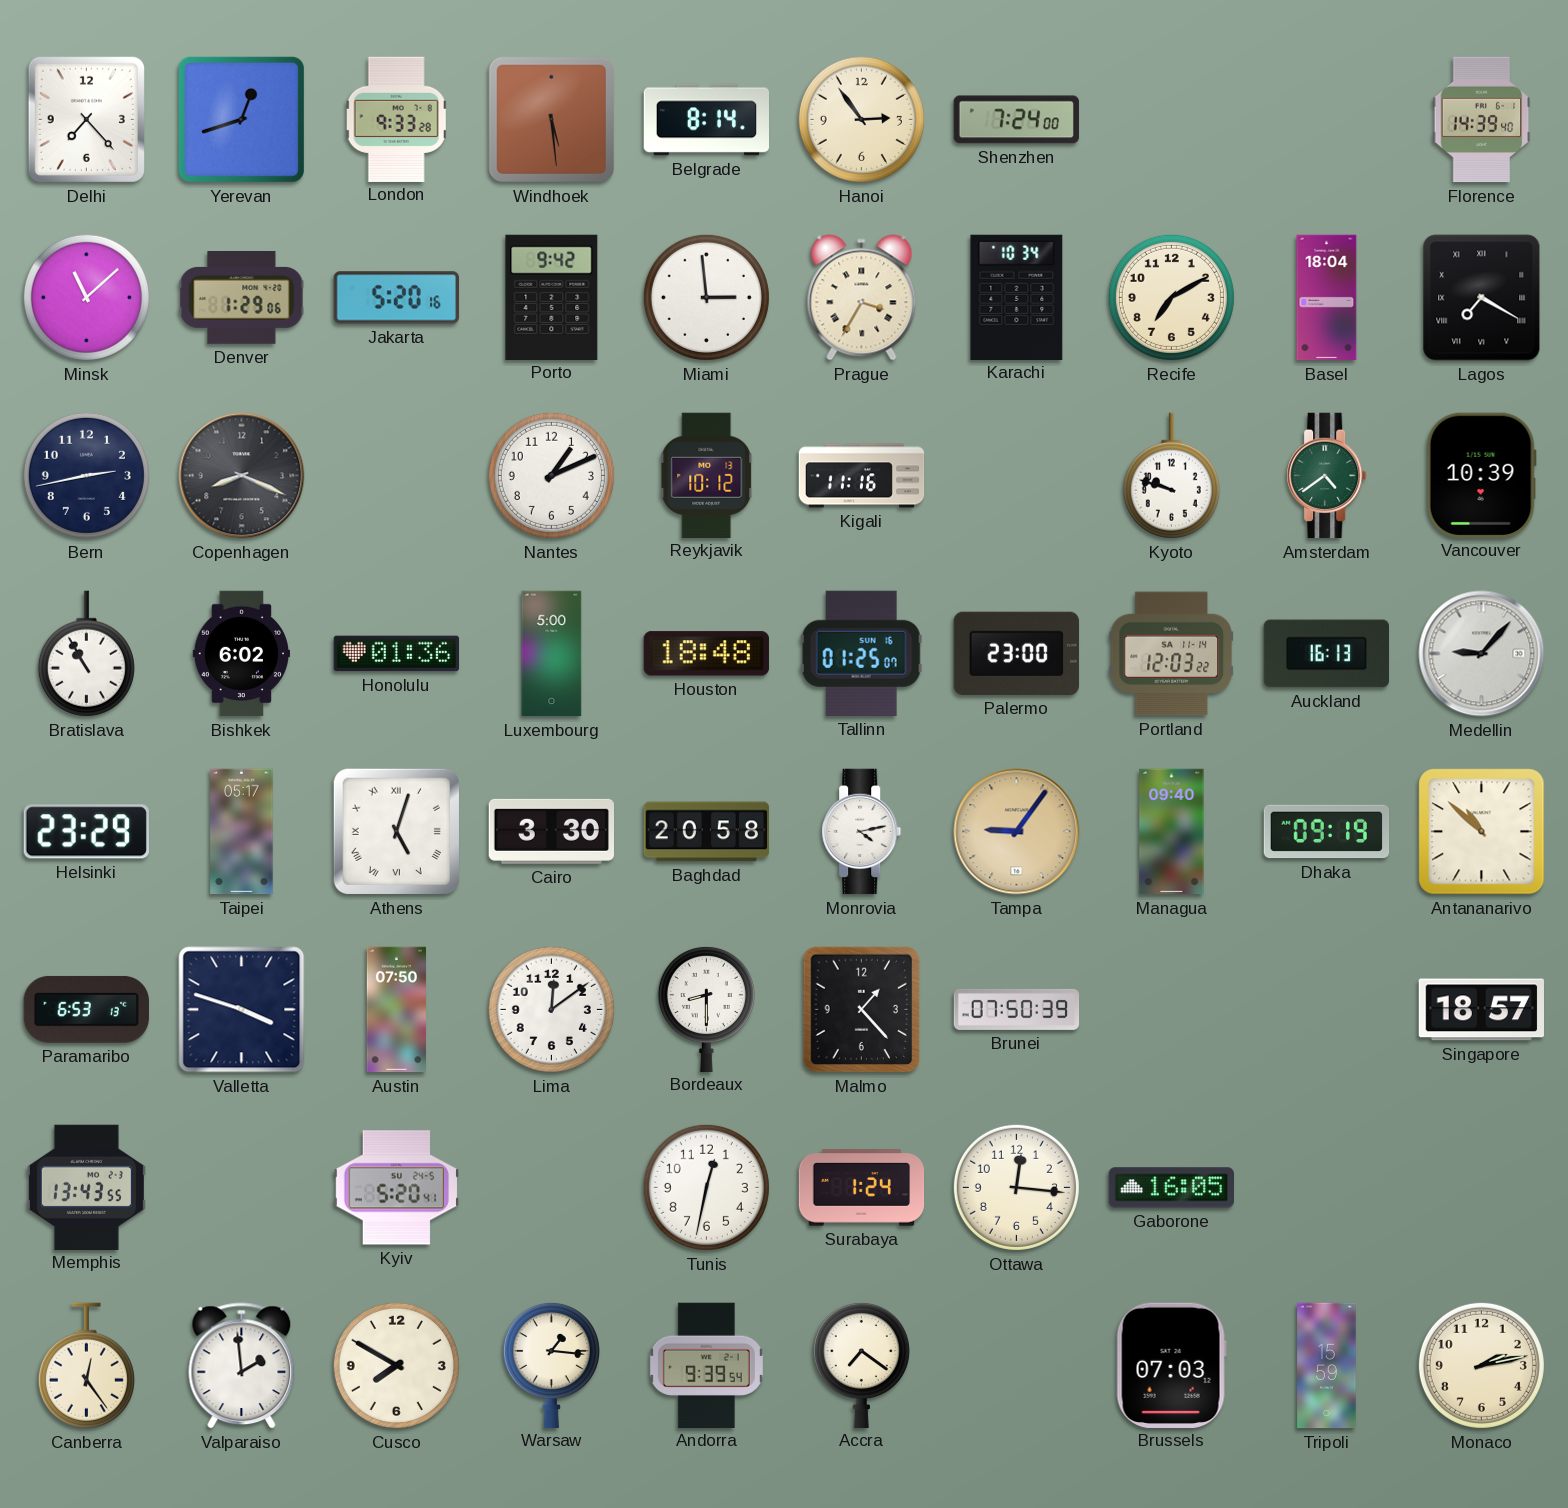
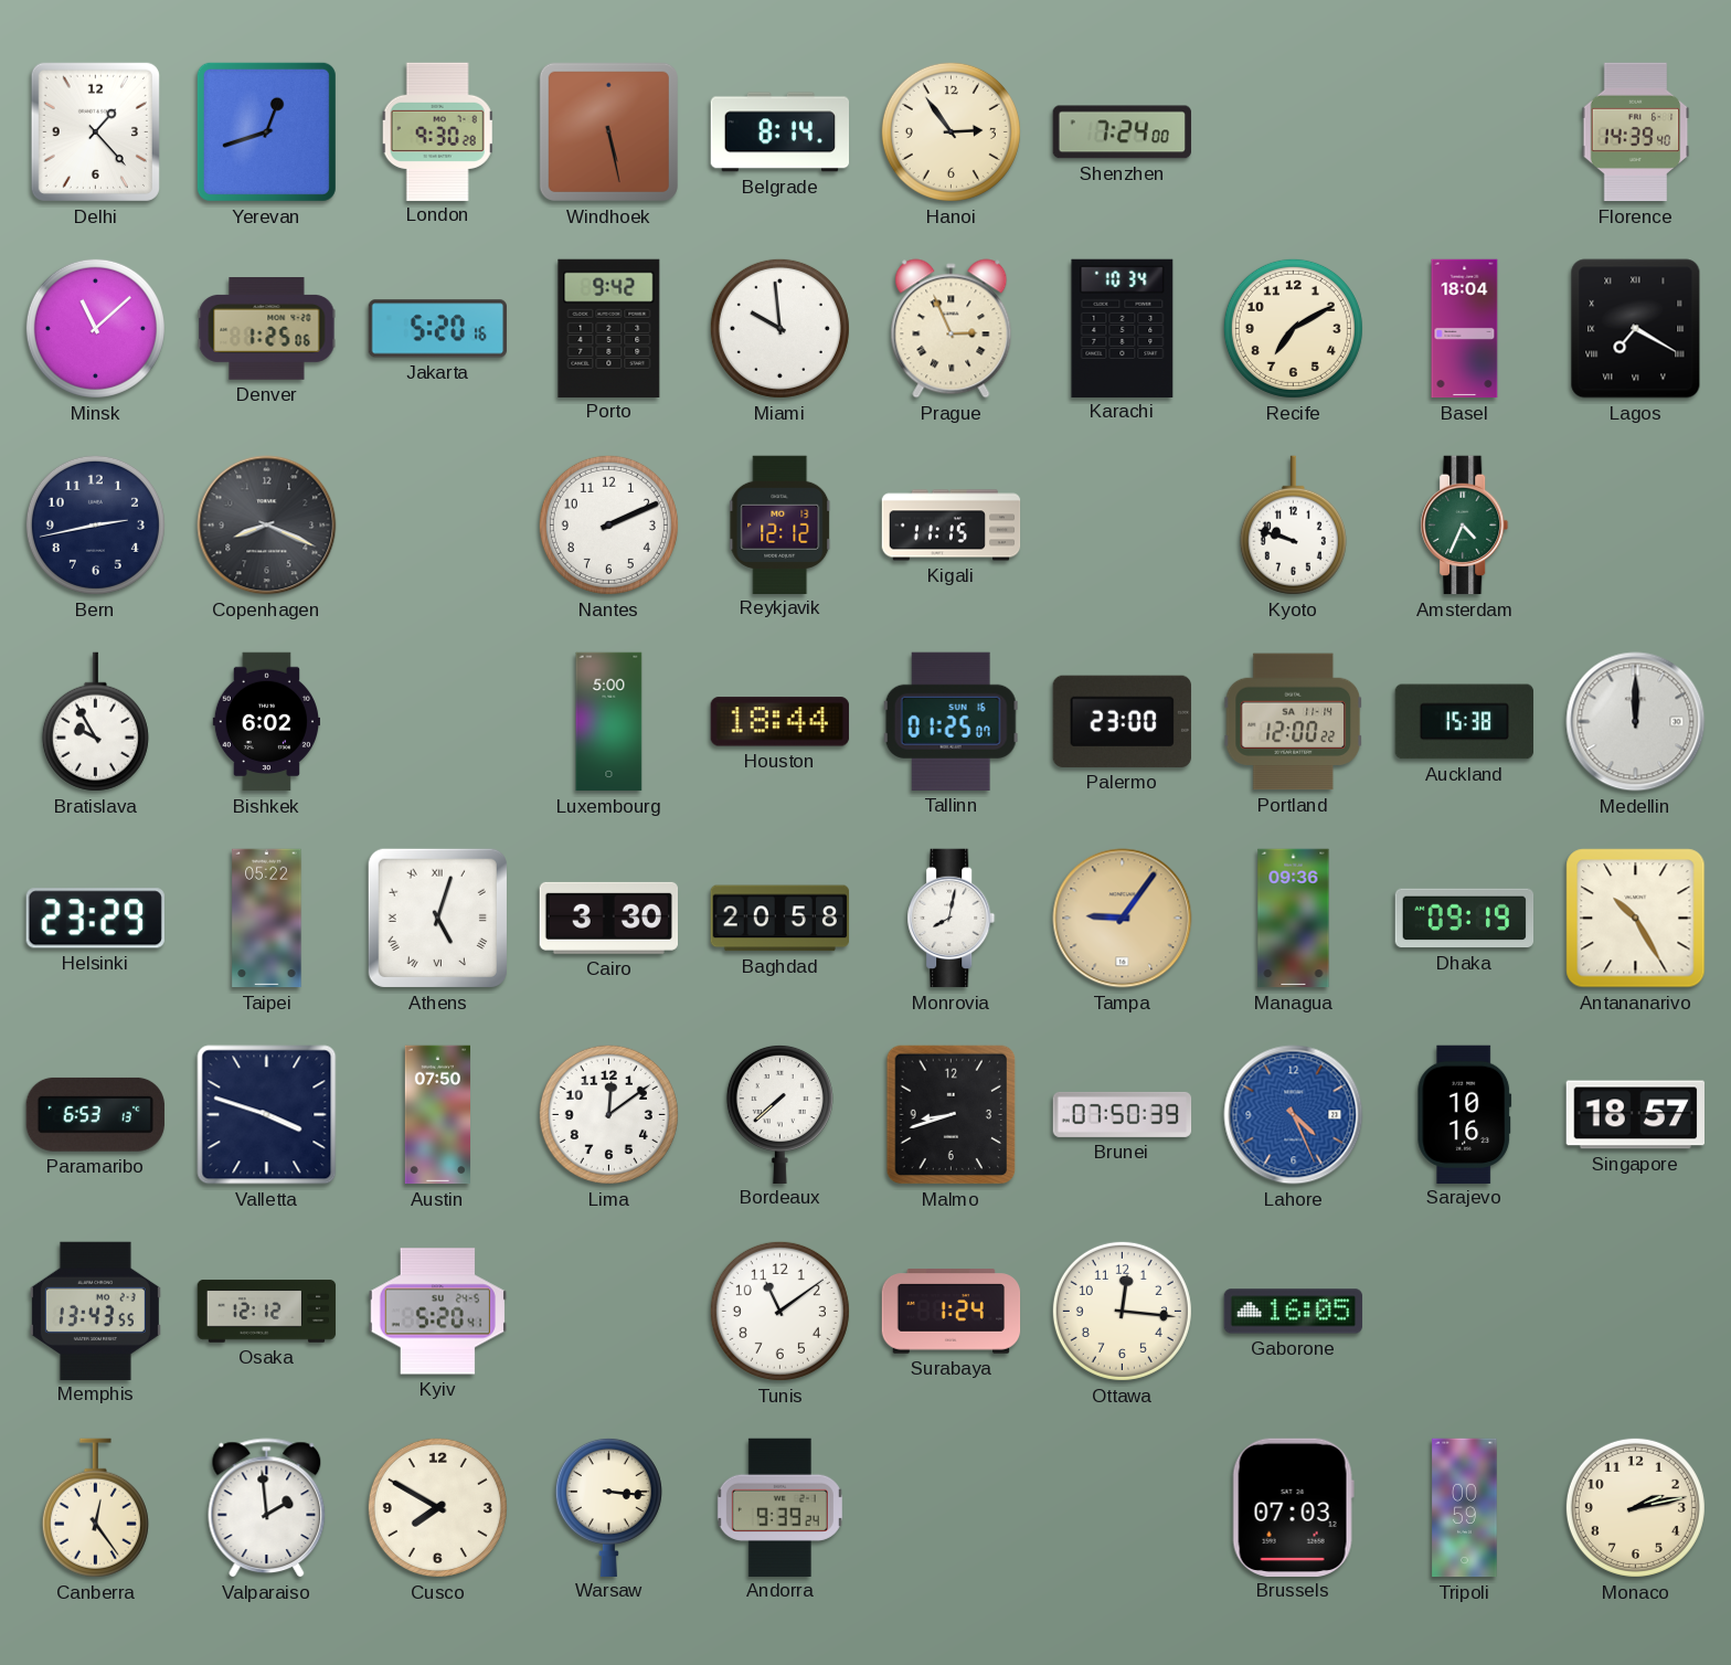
Delhi: 7:23 -> 1:23
London: 9:33 -> 9:30
Windhoek: 5:29 -> 5:28
Denver: 1:29 -> 1:25
Miami: 2:59 -> 9:59
Prague: 3:35 -> 2:56
Nantes: 1:11 -> 2:11
Reykjavik: 10:12 -> 12:12
Kigali: 11:16 -> 11:15
Amsterdam: 4:39 -> 4:34
Vancouver: 10:39 -> none
Bratislava: 10:55 -> 9:55
Honolulu: 01:36 -> none
Houston: 18:48 -> 18:44
Portland: 12:03 -> 12:00
Auckland: 16:13 -> 15:38
Medellin: 9:07 -> 12:00
Taipei: 05:17 -> 05:22
Monrovia: 4:13 -> 8:02
Managua: 09:40 -> 09:36
Antananarivo: 10:52 -> 10:25
Bordeaux: 8:30 -> 7:38
Malmo: 1:23 -> 8:42
Lahore: none -> 4:26
Sarajevo: none -> 10:16
Osaka: none -> 12:12
Tunis: 12:32 -> 11:09
Warsaw: 1:16 -> 3:16
Andorra: 9:39:54 -> 9:39:24
Accra: 7:21 -> none
Tripoli: 15:59 -> 00:59
